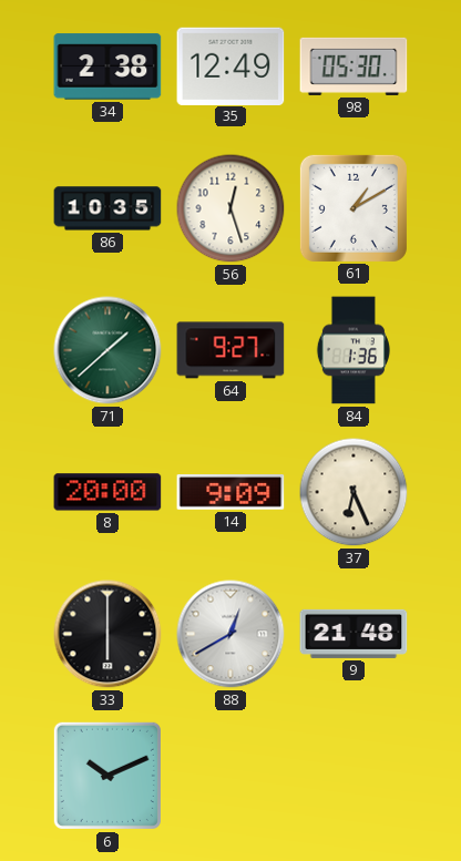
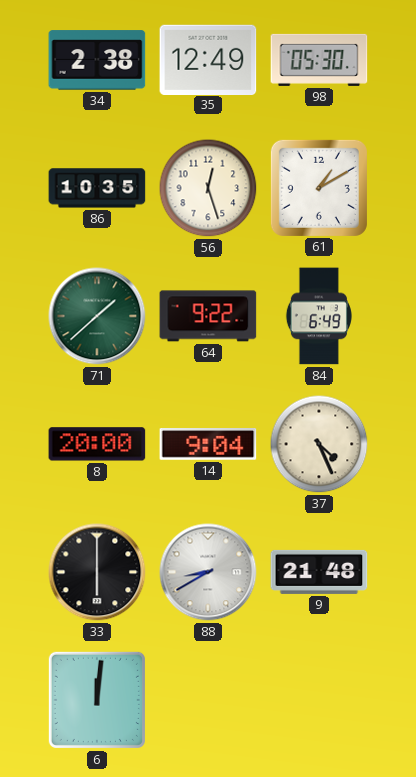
64: 9:27 -> 9:22
84: 1:36 -> 6:49
14: 9:09 -> 9:04
37: 6:26 -> 4:26
88: 12:40 -> 8:40
6: 10:11 -> 12:01
